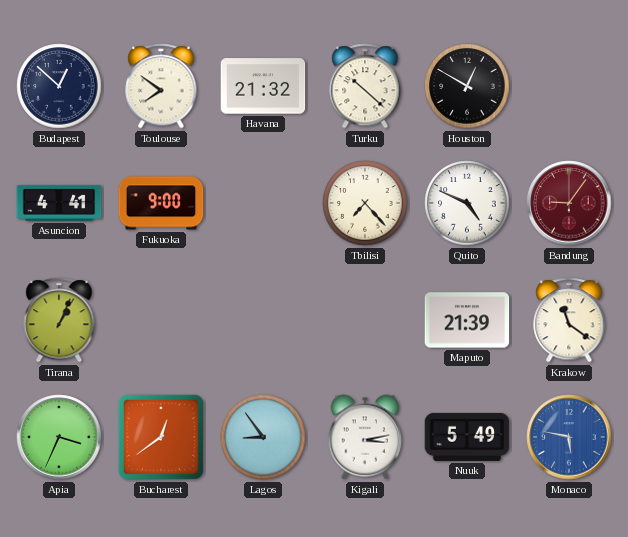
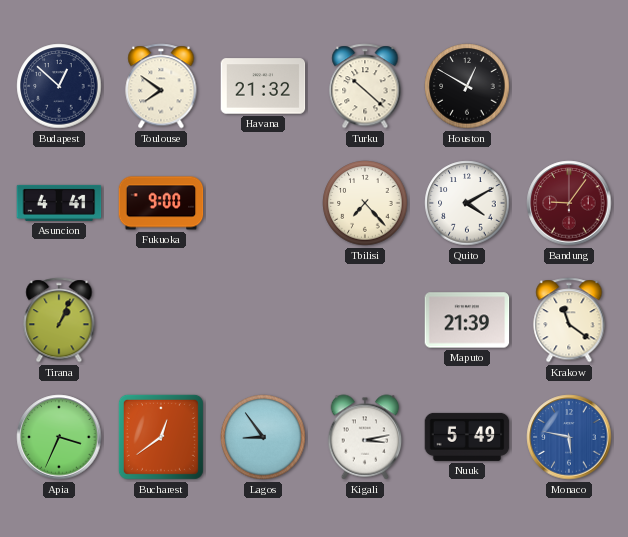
Quito: 4:49 -> 4:10
